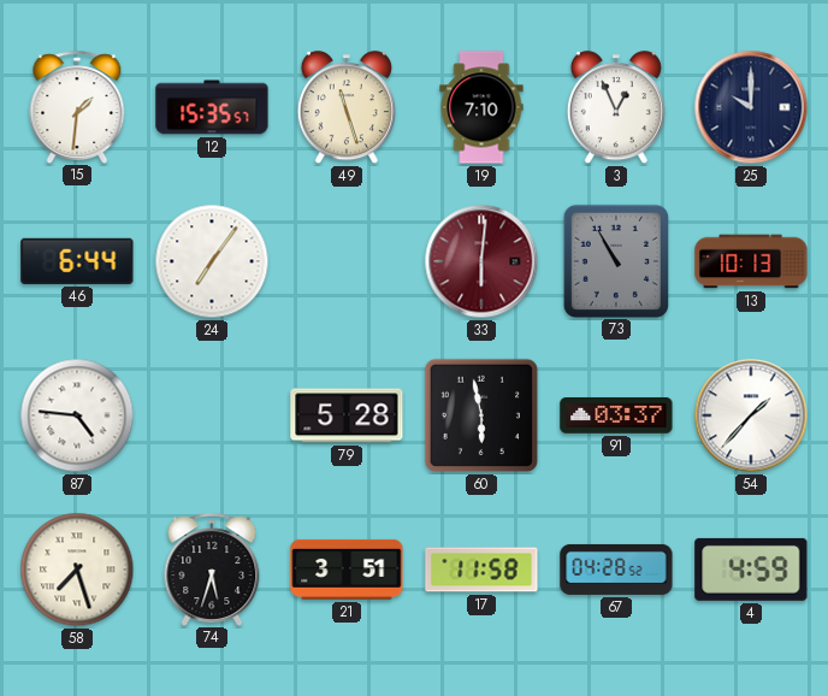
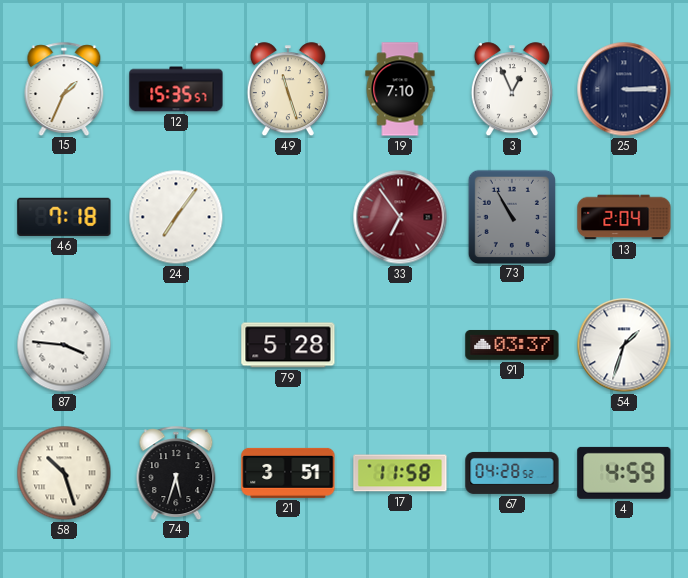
15: 1:31 -> 1:34
25: 10:00 -> 3:15
46: 6:44 -> 7:18
33: 6:01 -> 6:54
13: 10:13 -> 2:04
87: 4:46 -> 3:46
60: 5:58 -> none
54: 1:37 -> 1:33
58: 7:27 -> 10:27
